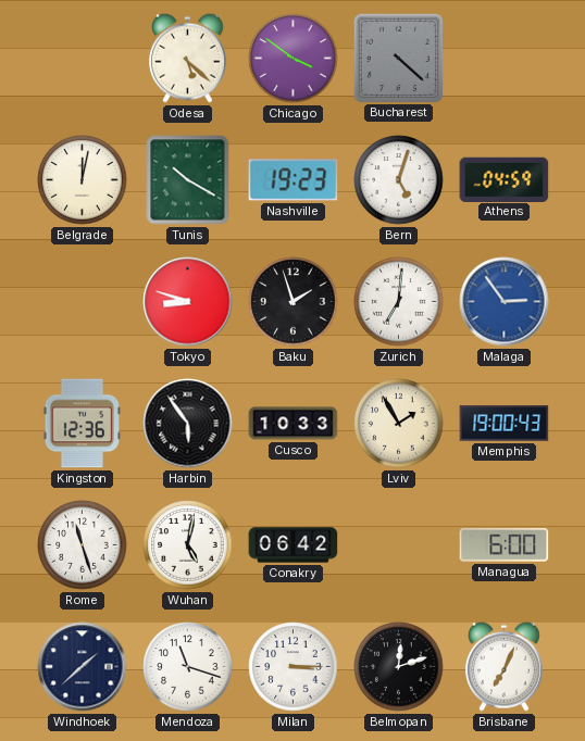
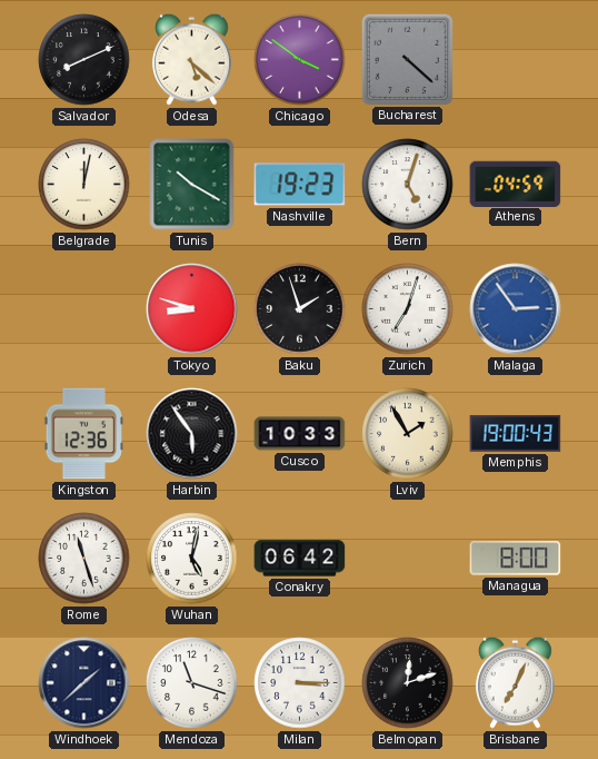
Salvador: none -> 8:11
Zurich: 7:01 -> 7:03
Managua: 6:00 -> 8:00
